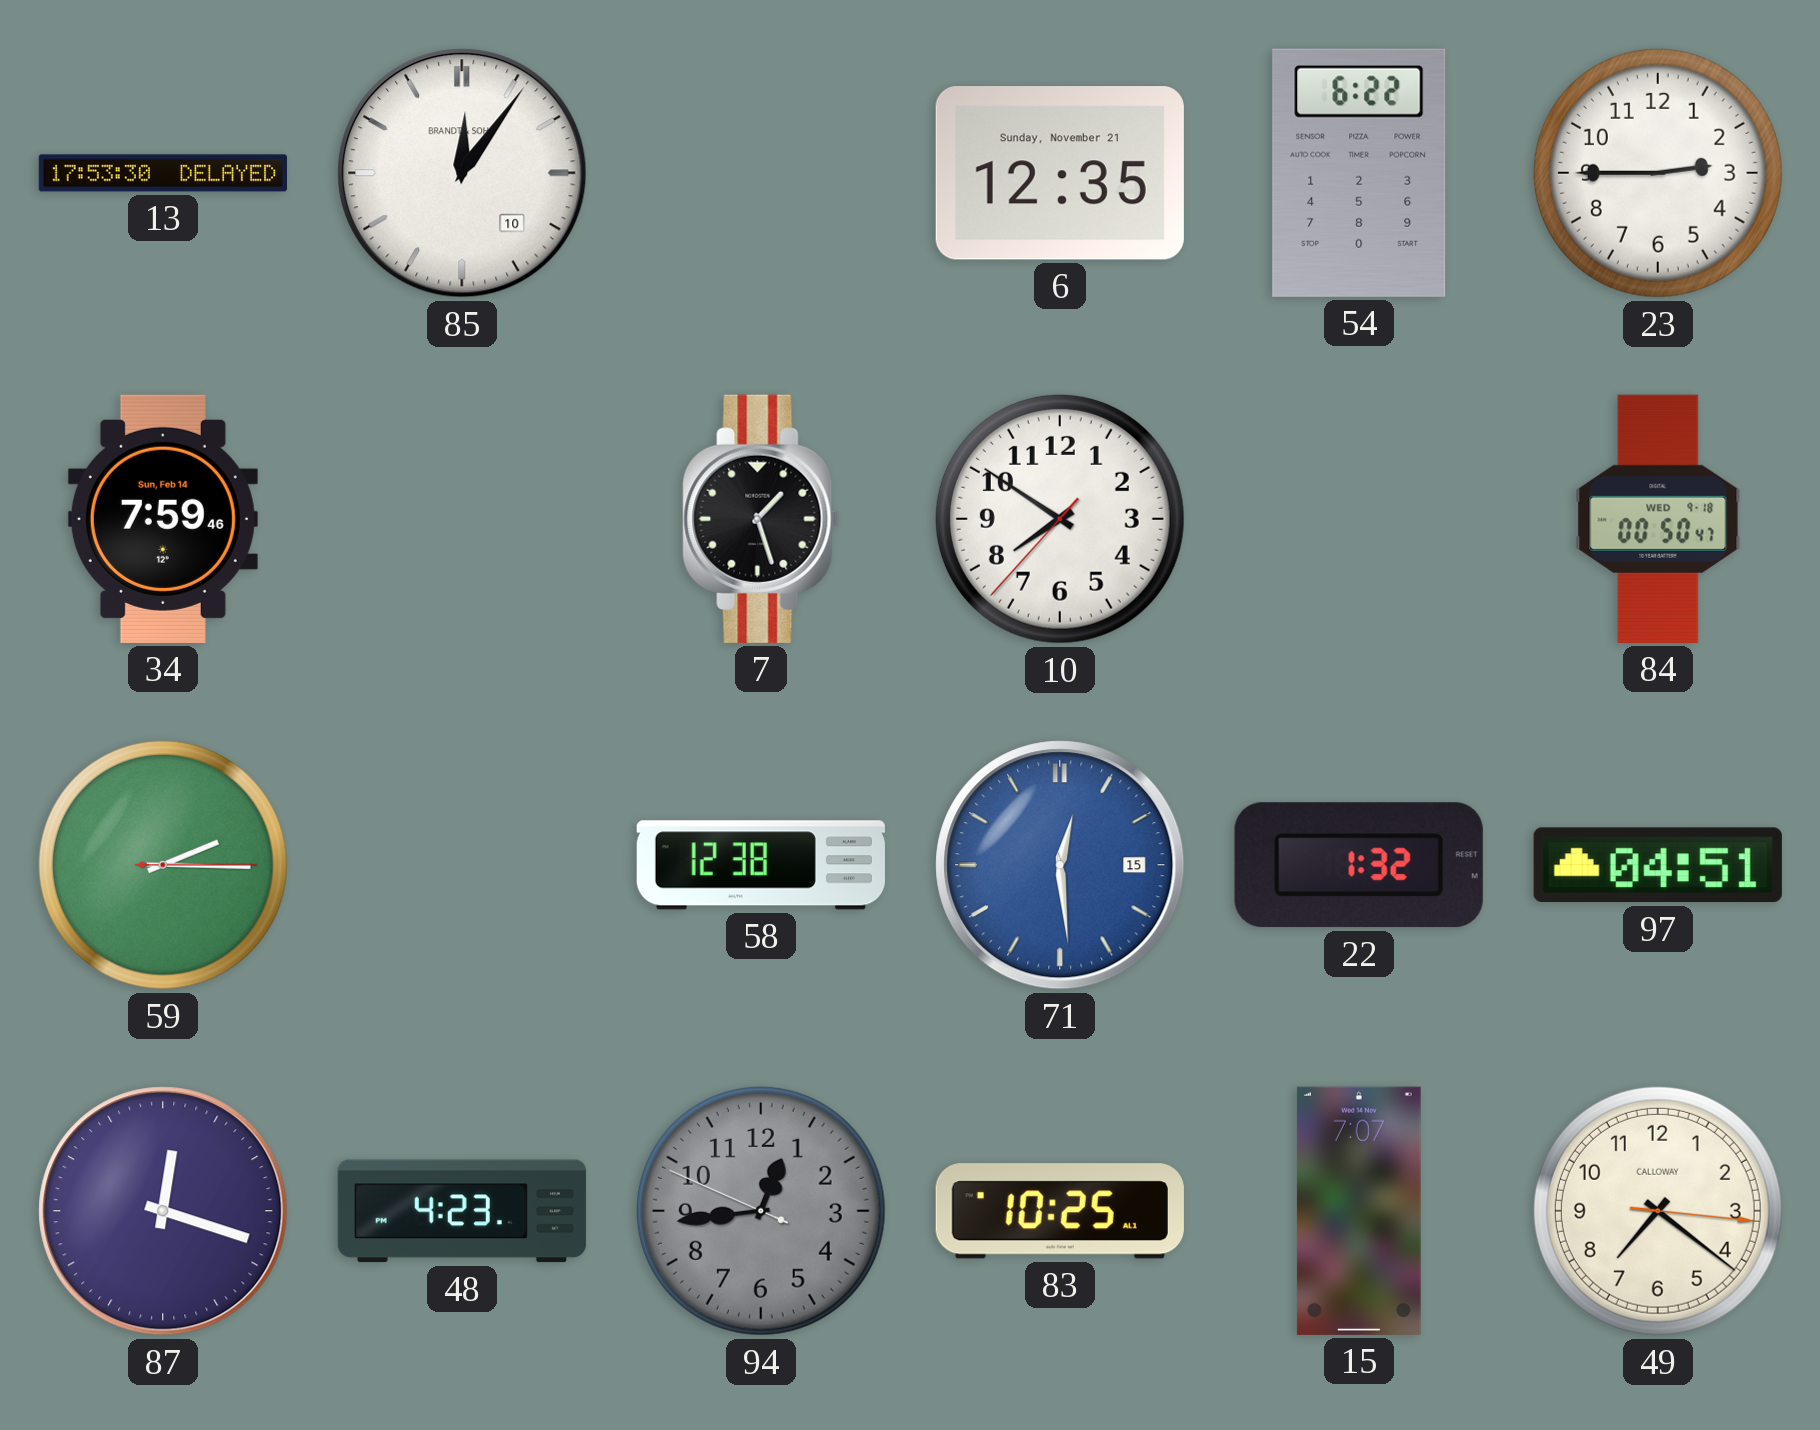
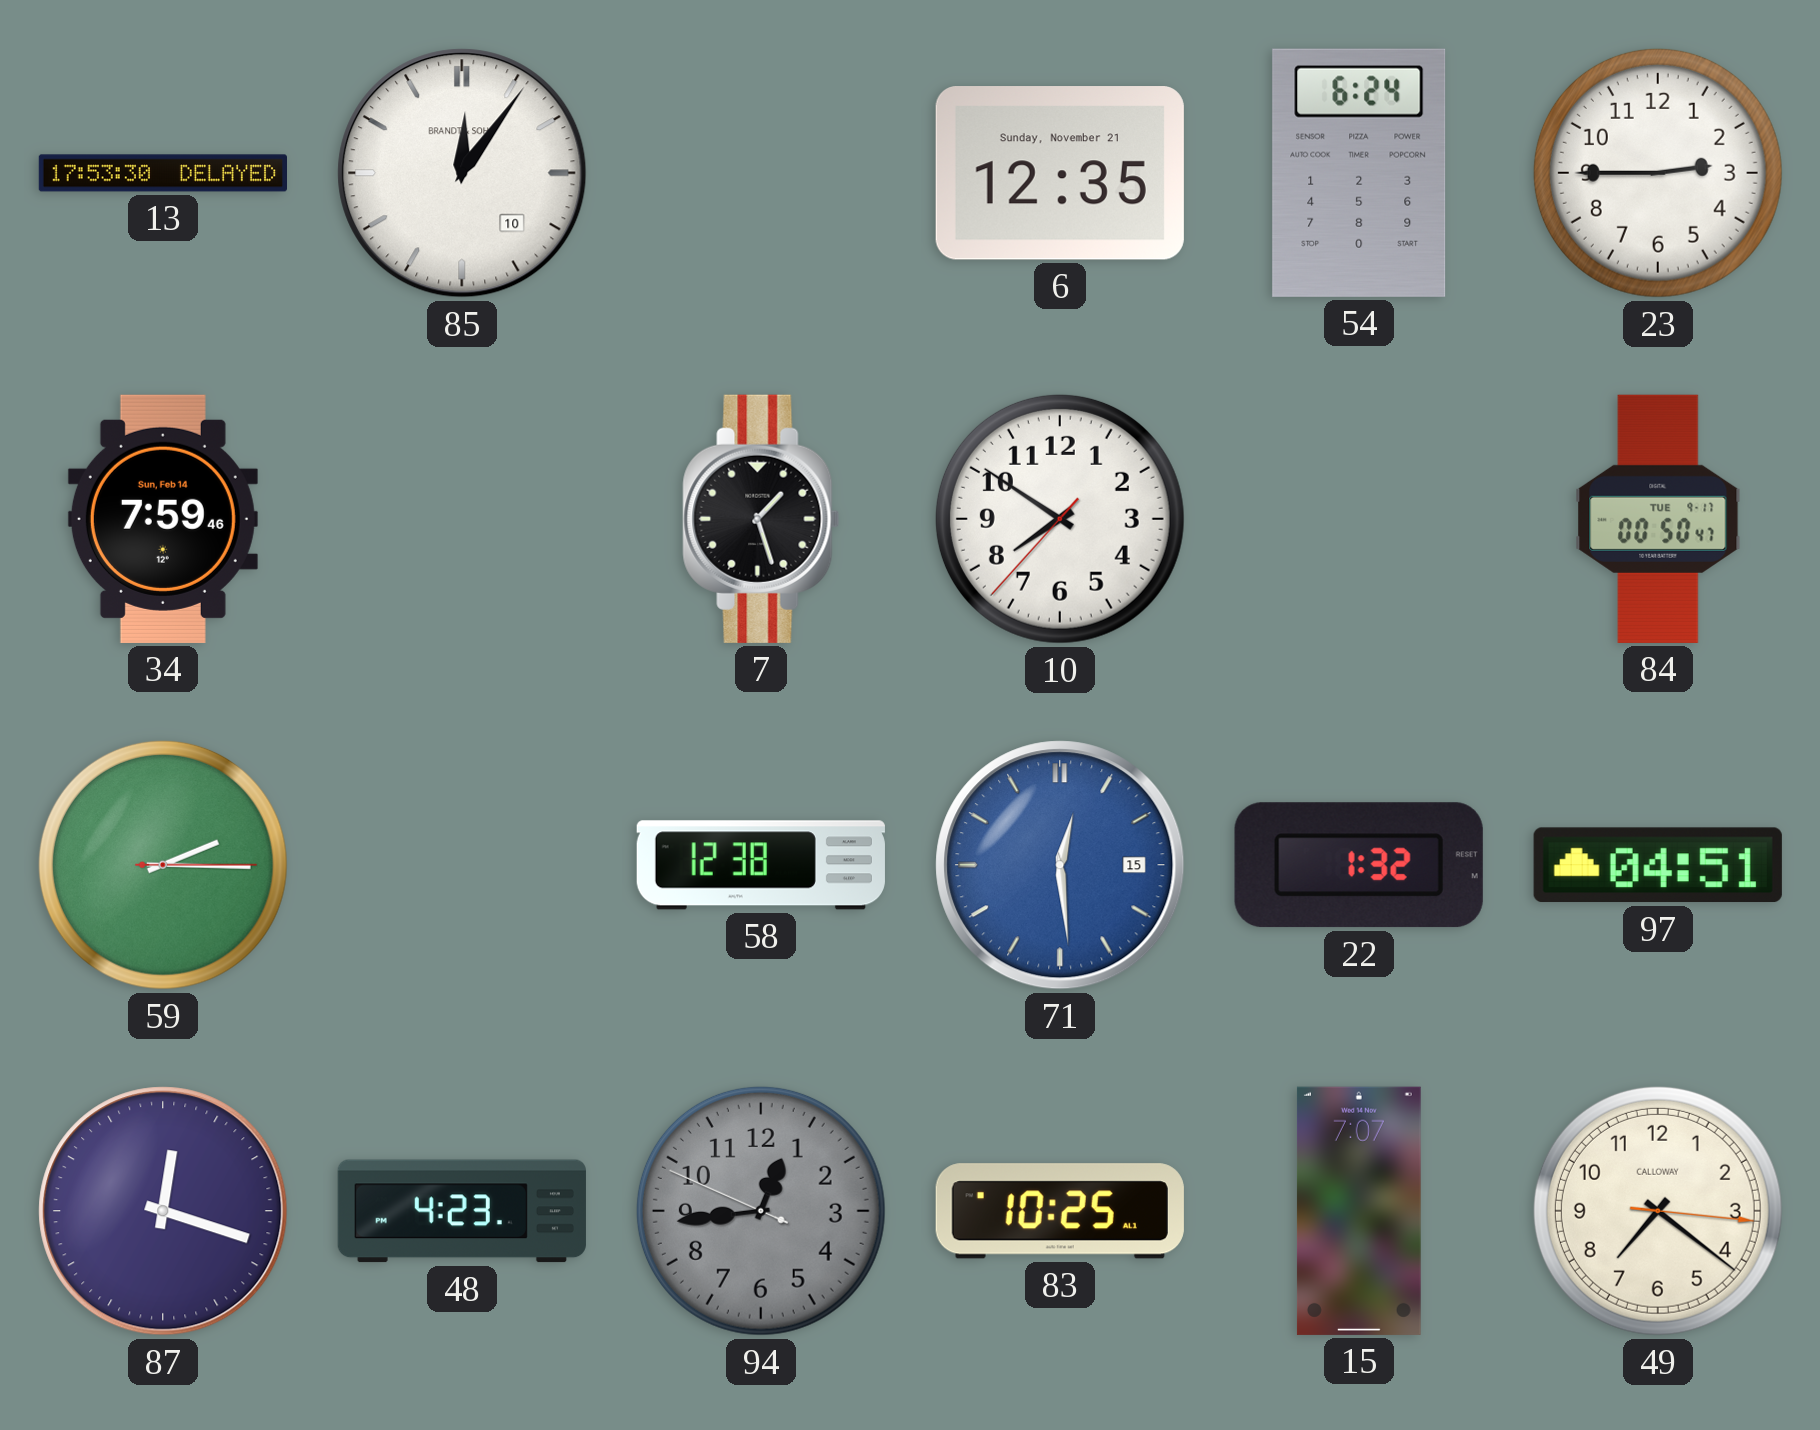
54: 6:22 -> 6:24
84 date: WED 9-18 -> TUE 9-17
